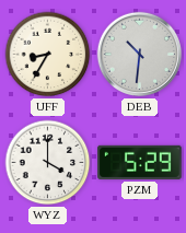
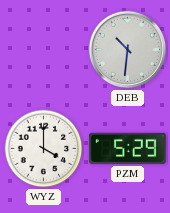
UFF: 8:35 -> none
